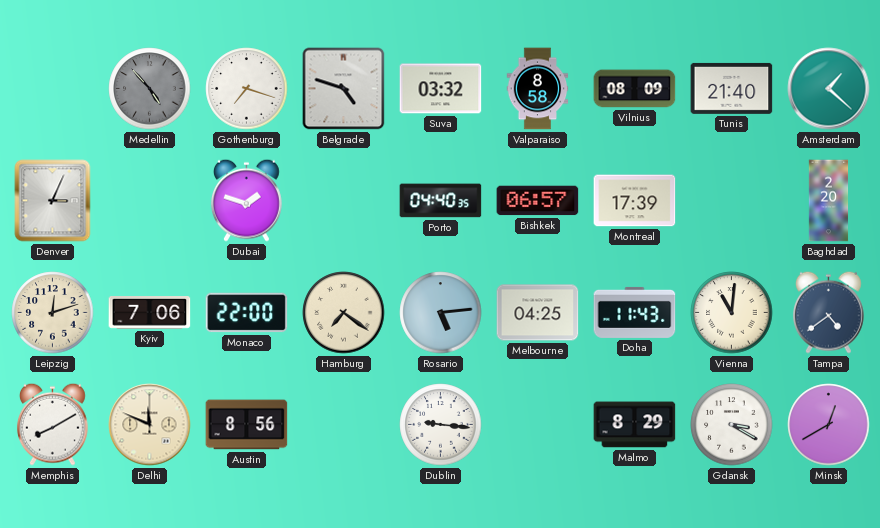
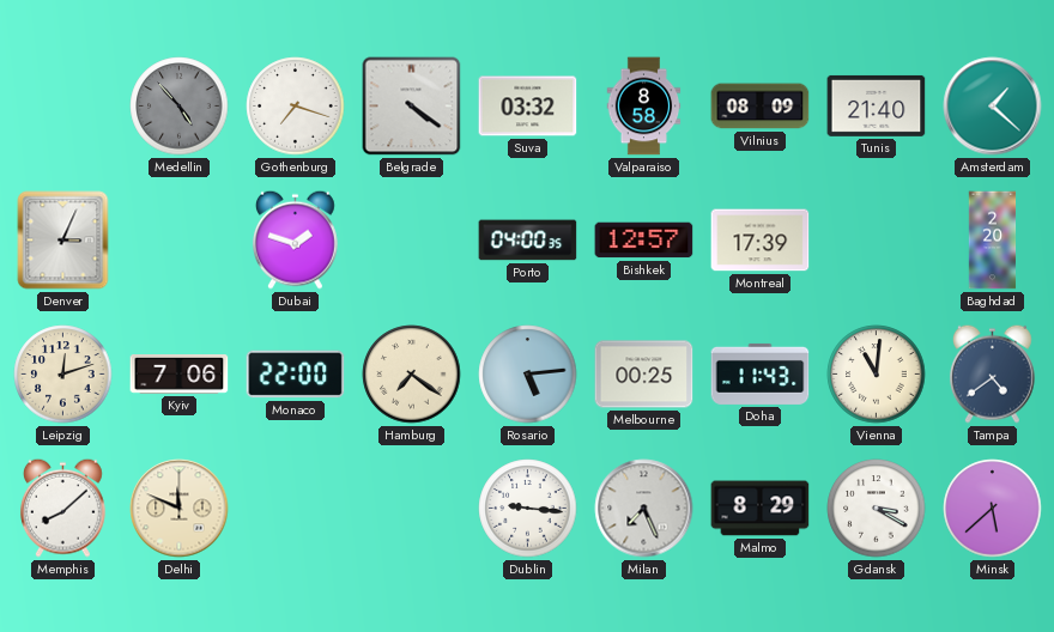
Belgrade: 4:48 -> 4:21
Porto: 04:40 -> 04:00
Bishkek: 06:57 -> 12:57
Melbourne: 04:25 -> 00:25
Memphis: 8:10 -> 8:08
Austin: 8:56 -> none
Milan: none -> 7:26
Minsk: 12:40 -> 5:38
